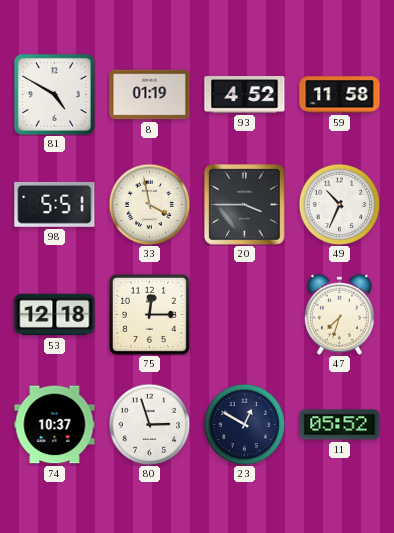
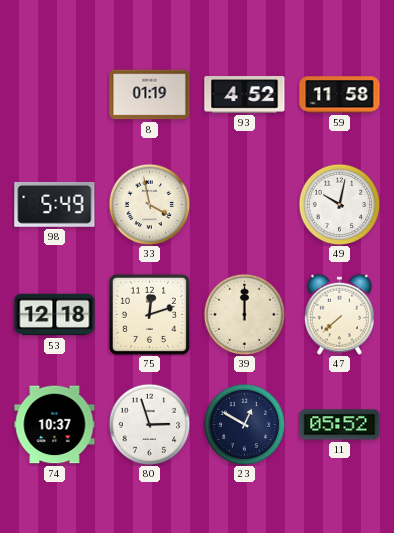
81: 4:50 -> none
98: 5:51 -> 5:49
20: 3:45 -> none
49: 10:34 -> 10:02
75: 12:15 -> 12:12
39: none -> 12:00
47: 7:33 -> 7:38
